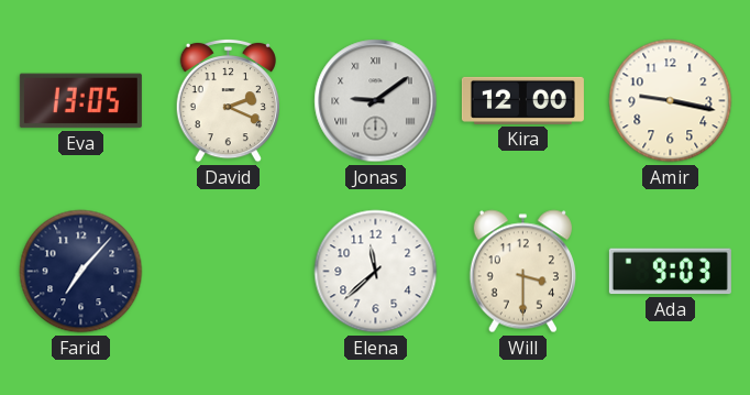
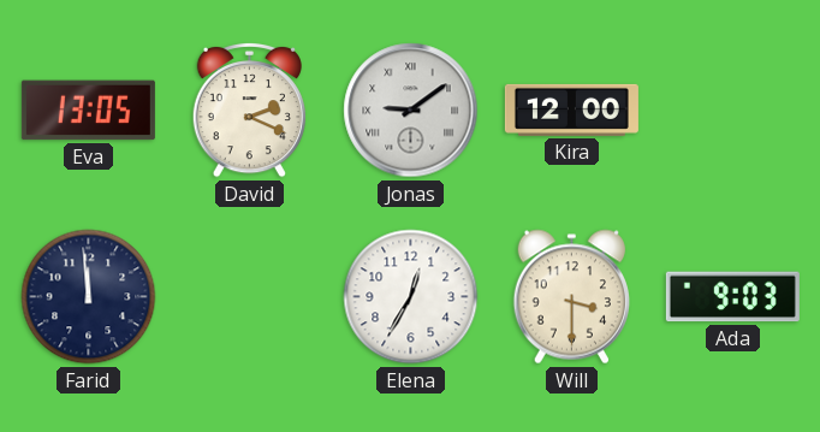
Amir: 9:17 -> none
Farid: 7:07 -> 11:59
Elena: 11:38 -> 12:35
